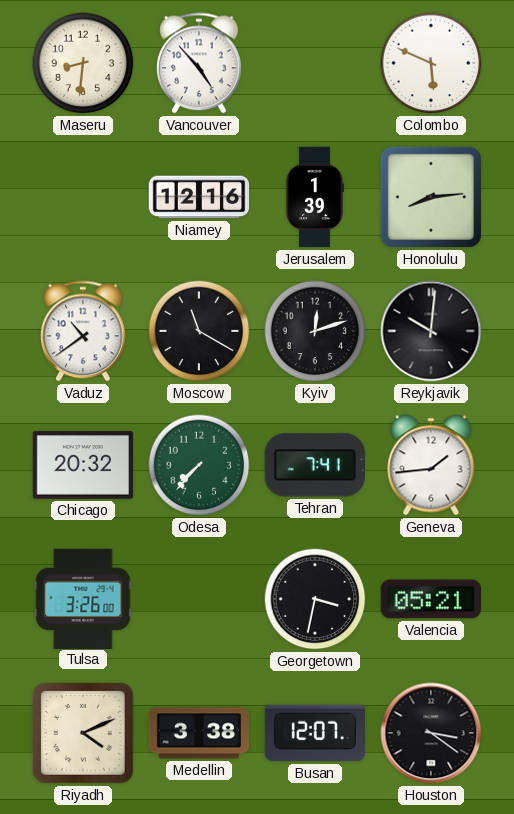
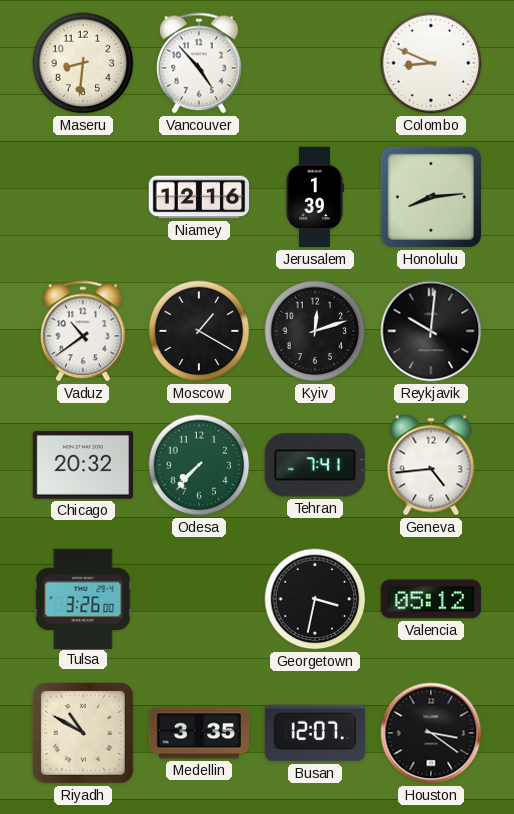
Colombo: 5:49 -> 8:49
Moscow: 11:20 -> 1:20
Geneva: 1:44 -> 4:44
Valencia: 05:21 -> 05:12
Riyadh: 4:11 -> 10:50
Medellin: 3:38 -> 3:35
